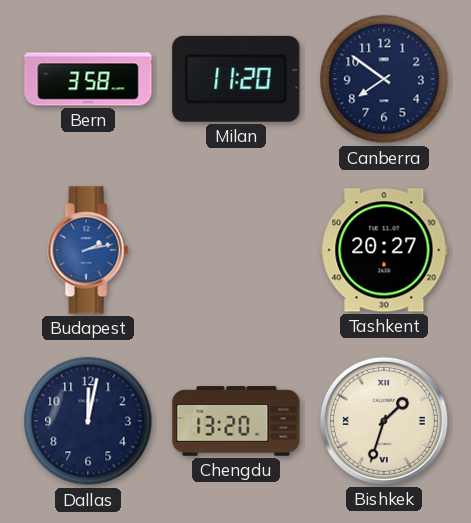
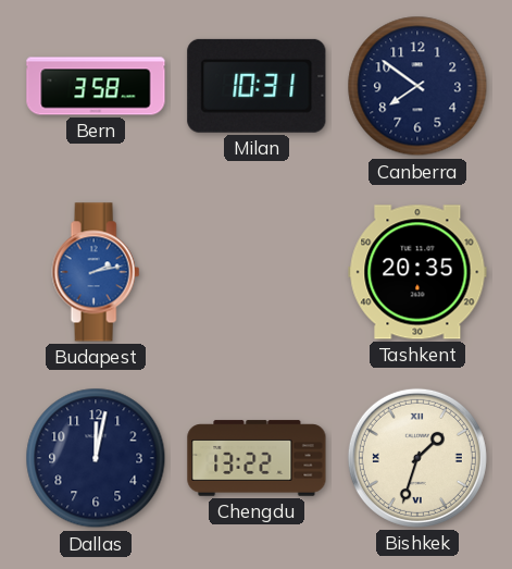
Milan: 11:20 -> 10:31
Tashkent: 20:27 -> 20:35
Chengdu: 13:20 -> 13:22
